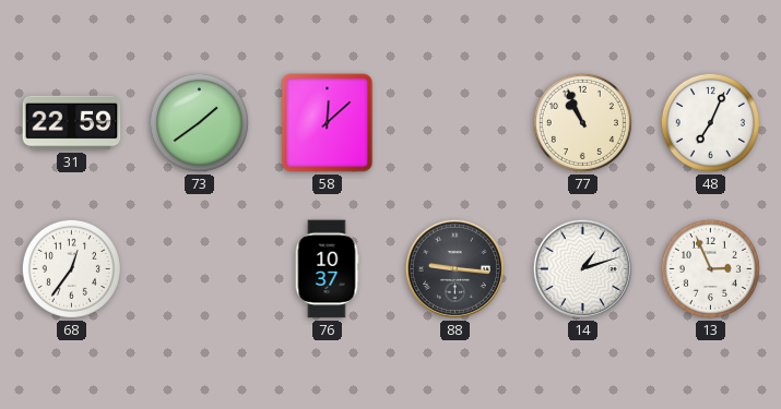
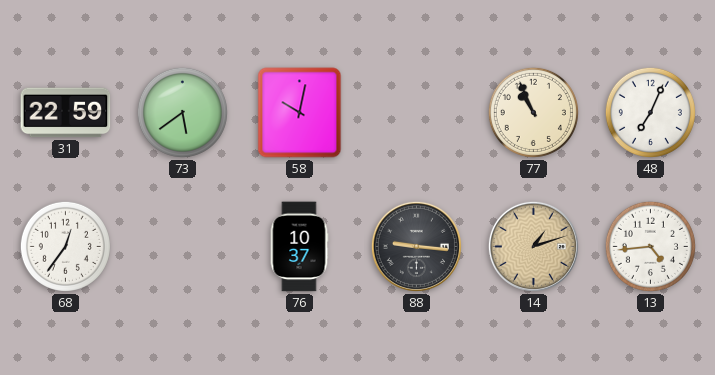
73: 1:39 -> 5:39
58: 12:08 -> 10:02
14 dial: white -> champagne
13: 2:56 -> 4:44
